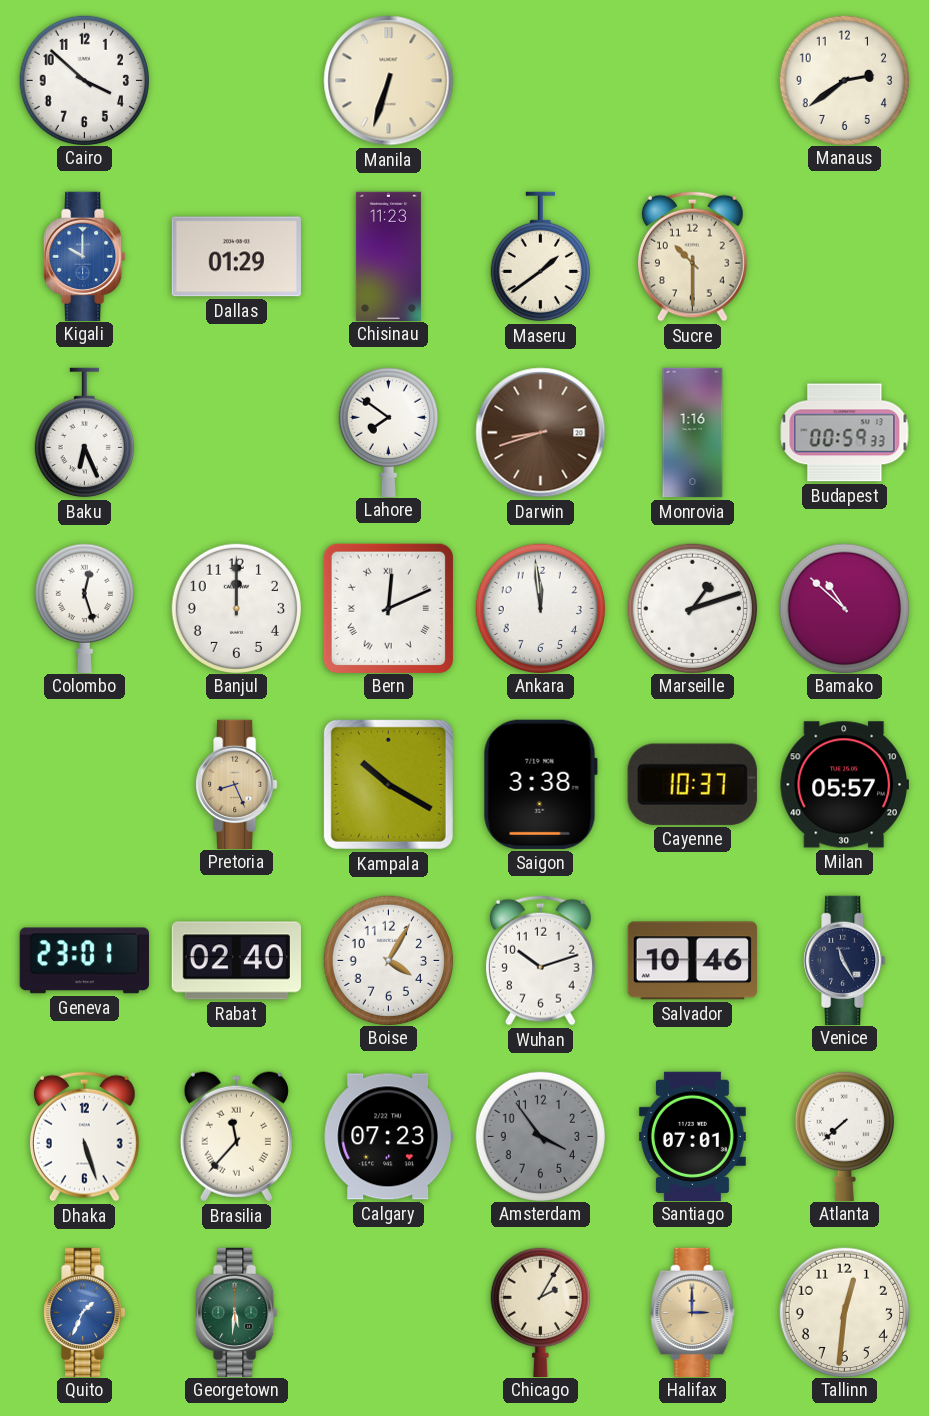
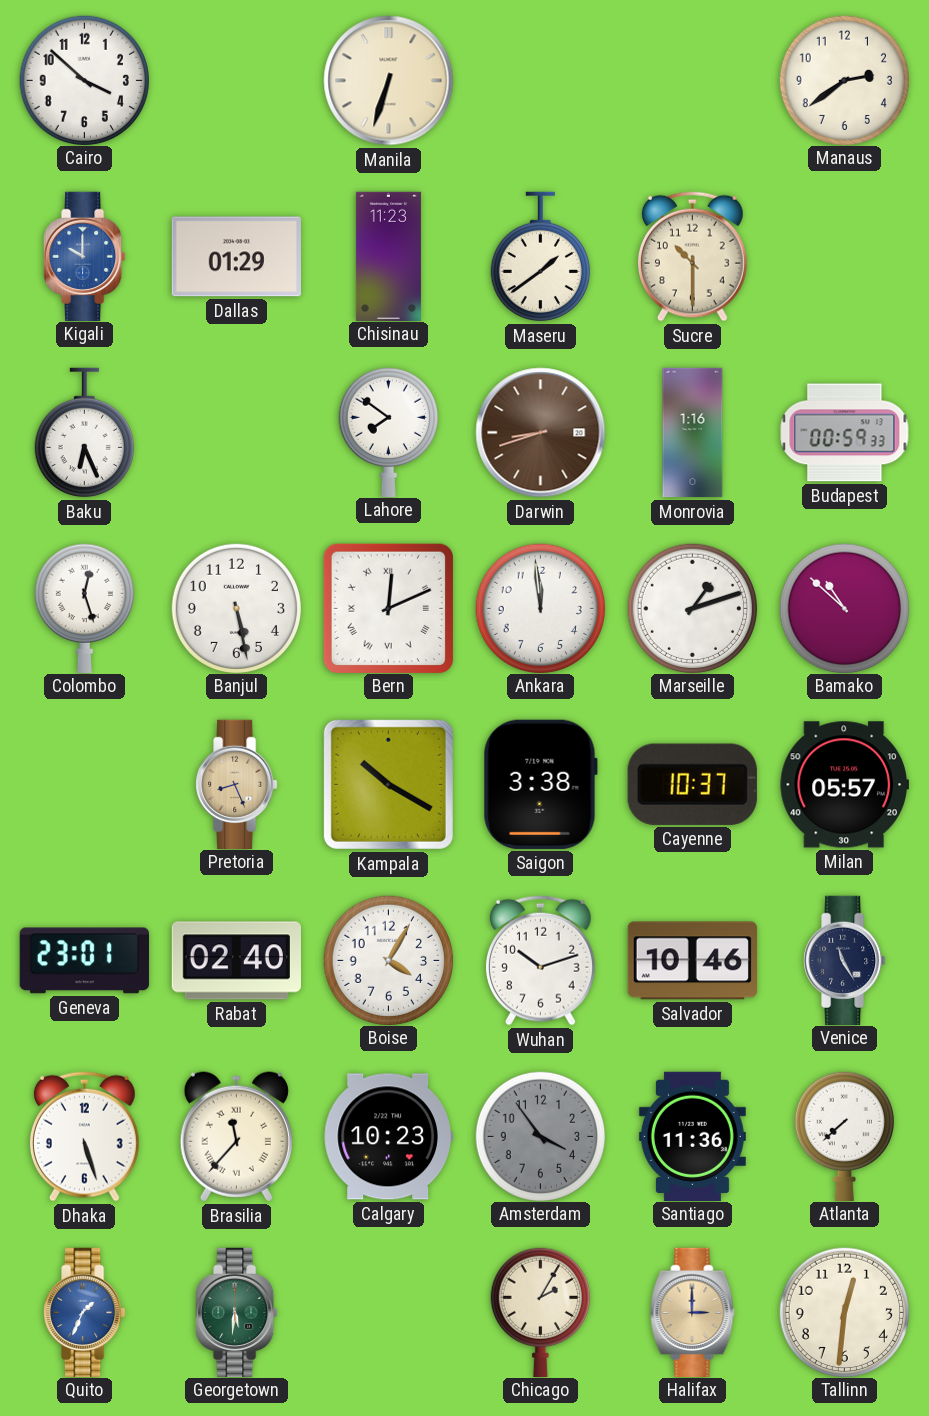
Banjul: 12:00 -> 5:28
Calgary: 07:23 -> 10:23
Santiago: 07:01 -> 11:36
